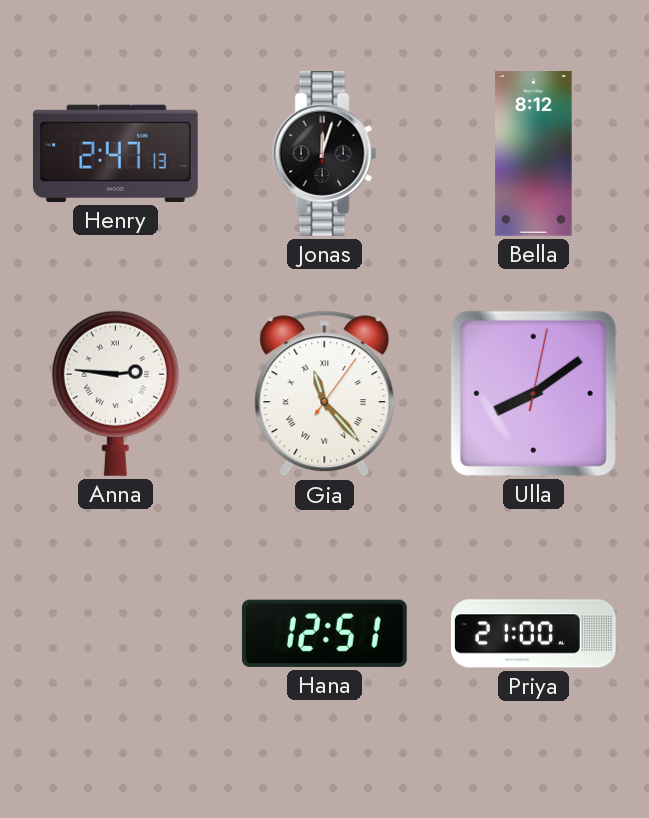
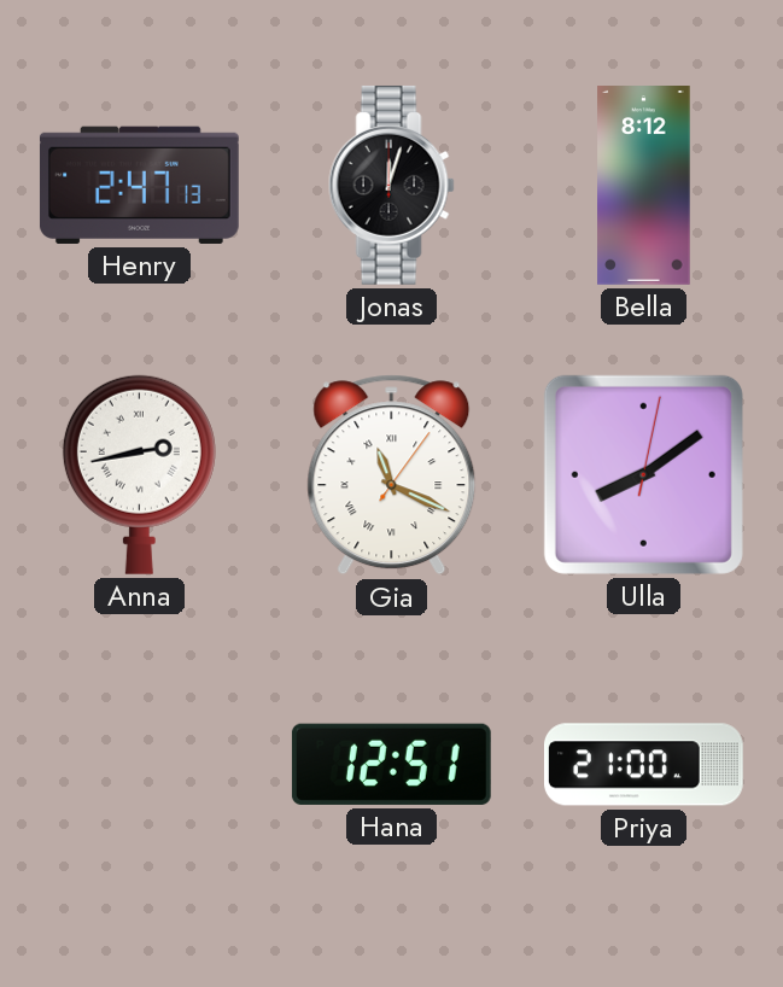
Anna: 2:46 -> 2:43
Gia: 11:23 -> 11:19
